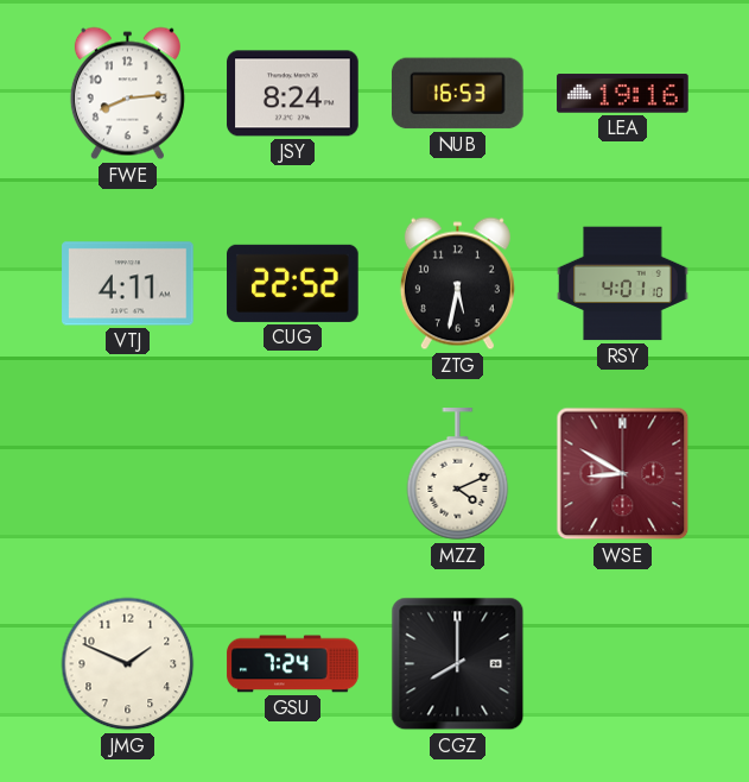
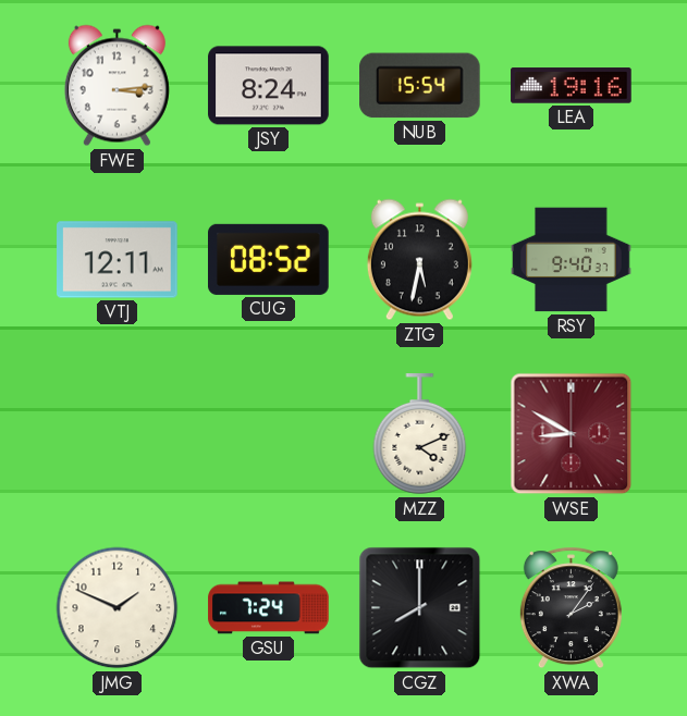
FWE: 8:14 -> 3:14
NUB: 16:53 -> 15:54
VTJ: 4:11 -> 12:11
CUG: 22:52 -> 08:52
RSY: 4:01 -> 9:40
XWA: none -> 2:06
